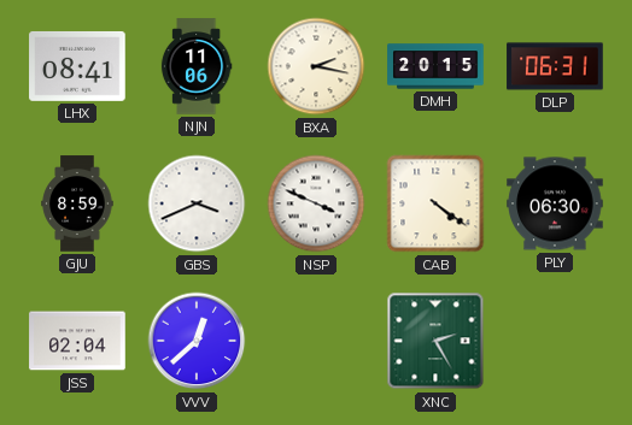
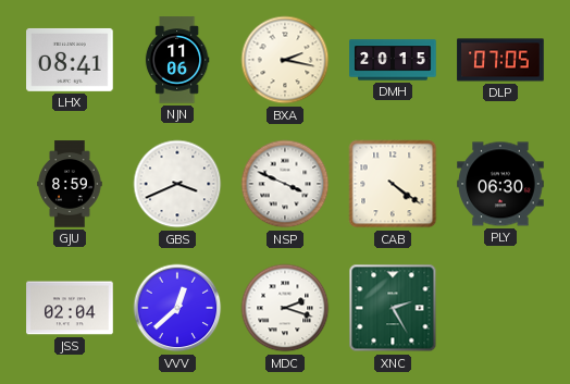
DLP: 06:31 -> 07:05
MDC: none -> 2:18
